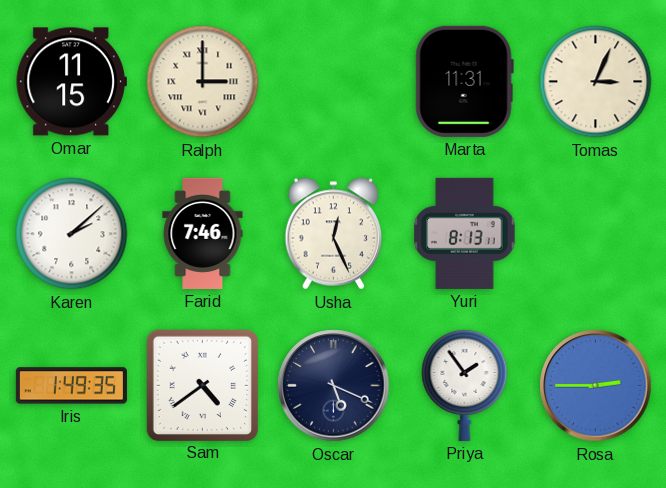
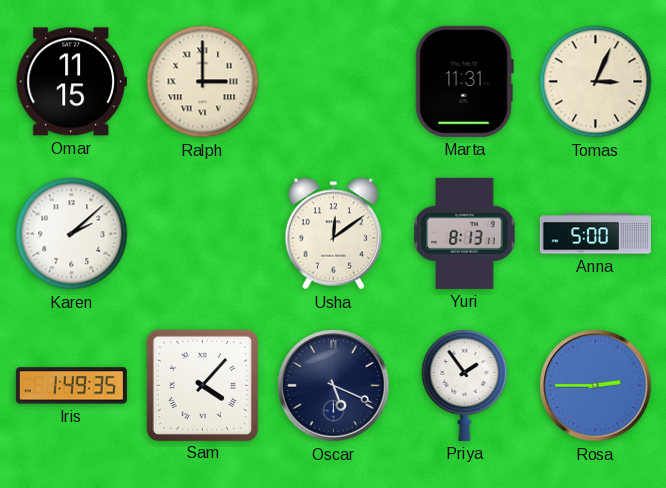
Farid: 7:46 -> none
Usha: 12:26 -> 12:09
Anna: none -> 5:00
Sam: 4:39 -> 4:07
